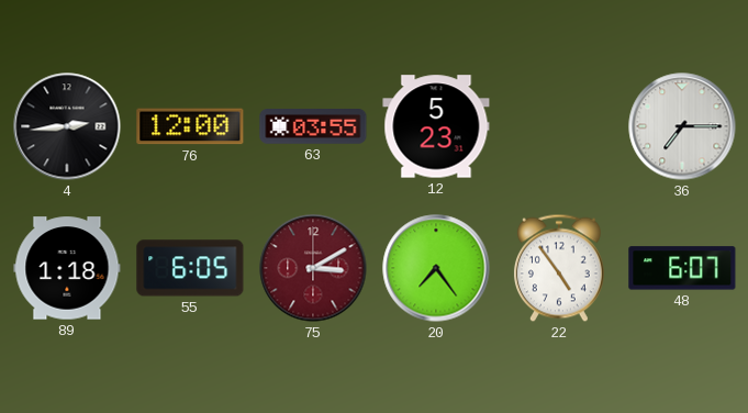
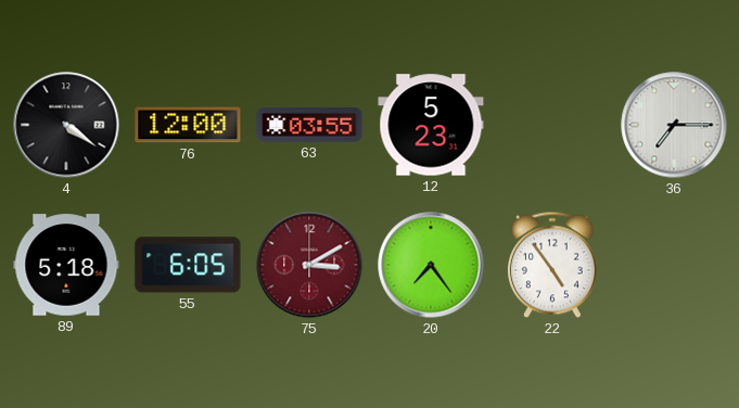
4: 2:44 -> 4:21
89: 1:18 -> 5:18
48: 6:07 -> none
